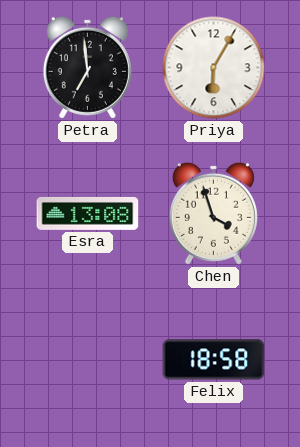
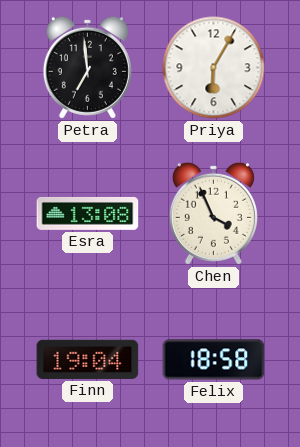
Chen: 3:57 -> 3:56
Finn: none -> 19:04
